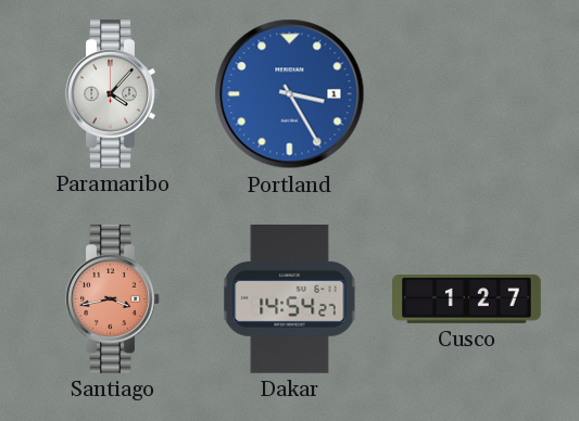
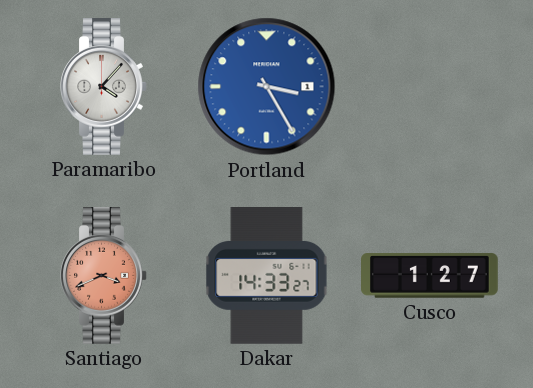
Santiago: 3:43 -> 3:41
Dakar: 14:54 -> 14:33
